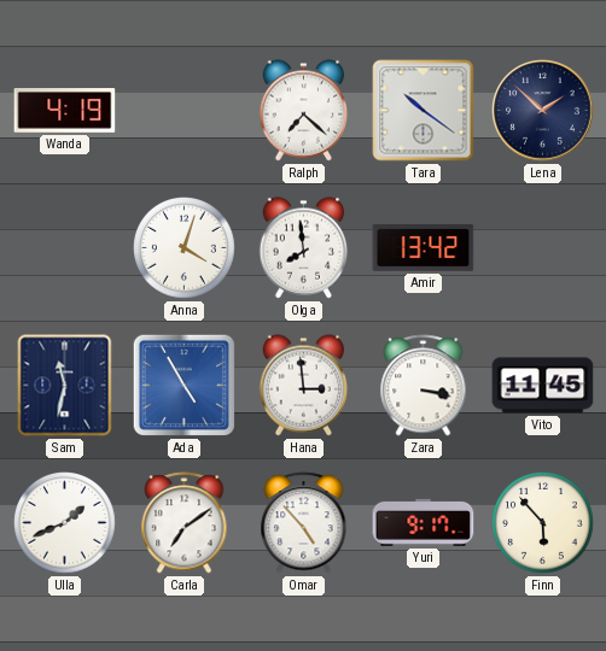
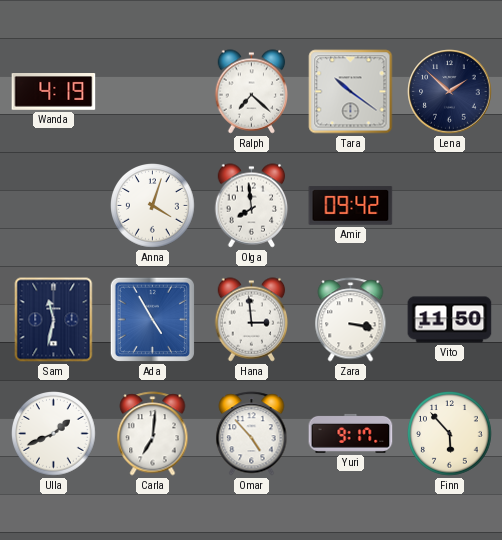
Amir: 13:42 -> 09:42
Vito: 11:45 -> 11:50
Carla: 7:09 -> 7:01
